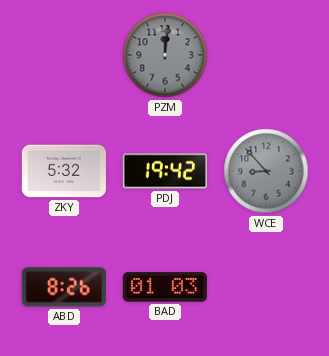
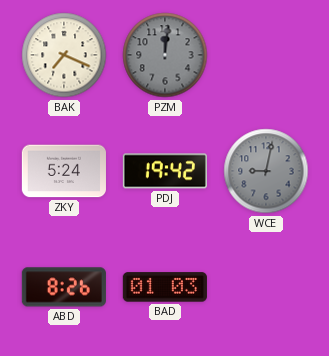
BAK: none -> 7:19
ZKY: 5:32 -> 5:24
WCE: 8:53 -> 9:02
